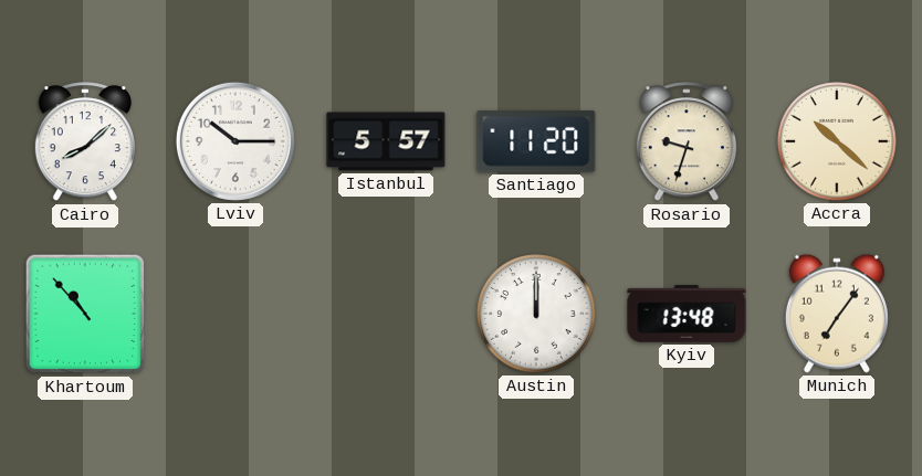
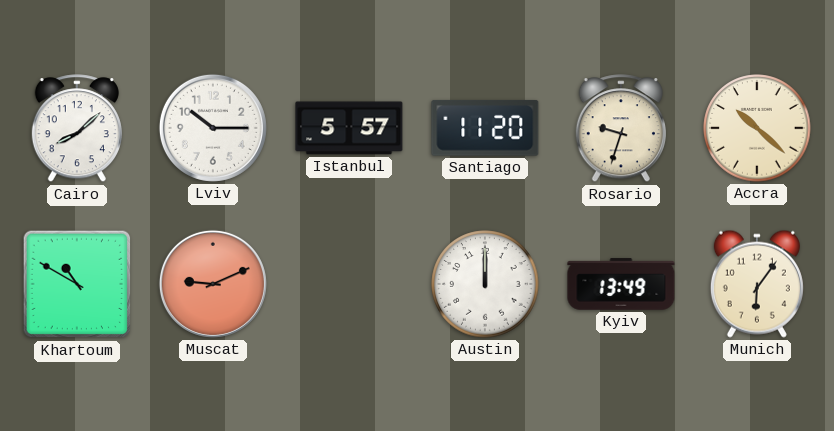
Khartoum: 10:53 -> 10:50
Muscat: none -> 9:11
Kyiv: 13:48 -> 13:49
Munich: 7:06 -> 6:06
